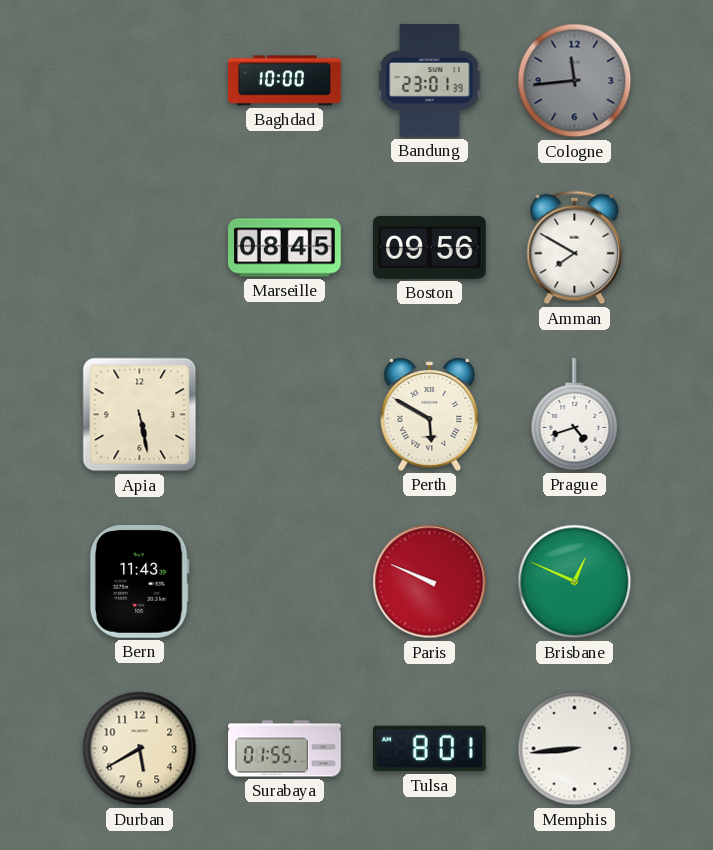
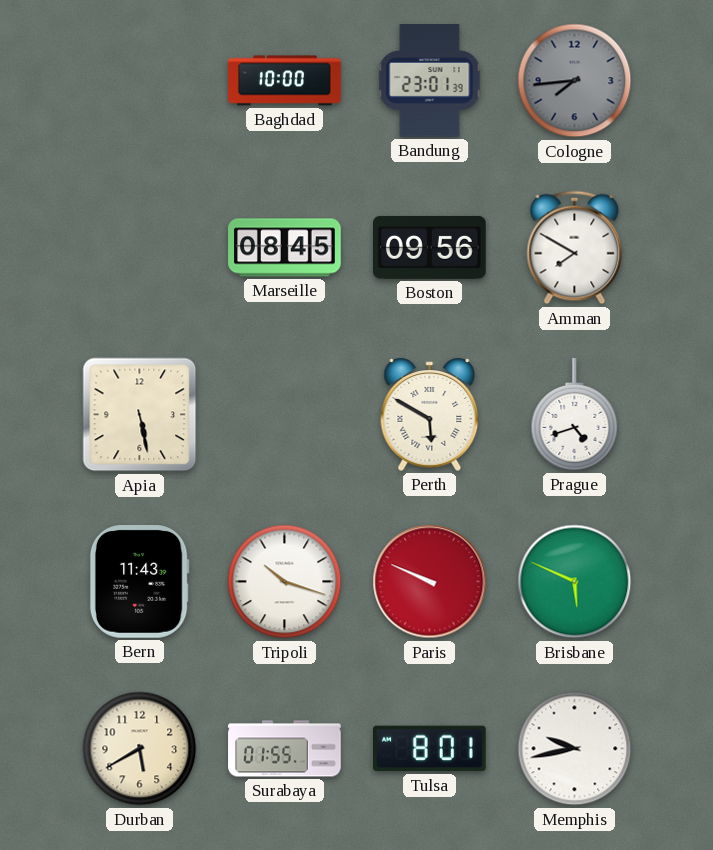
Cologne: 11:44 -> 7:44
Tripoli: none -> 10:18
Brisbane: 12:49 -> 5:49
Memphis: 8:44 -> 9:43
